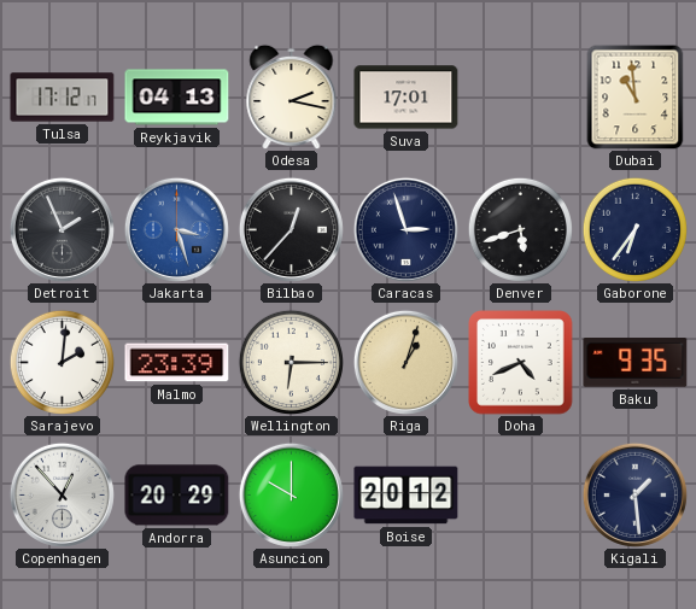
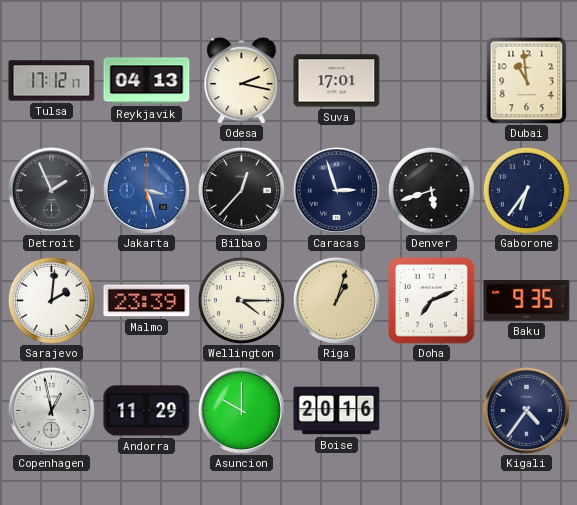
Wellington: 6:15 -> 4:15
Doha: 4:41 -> 7:11
Copenhagen: 12:53 -> 12:58
Andorra: 20:29 -> 11:29
Boise: 20:12 -> 20:16
Kigali: 1:29 -> 4:36
